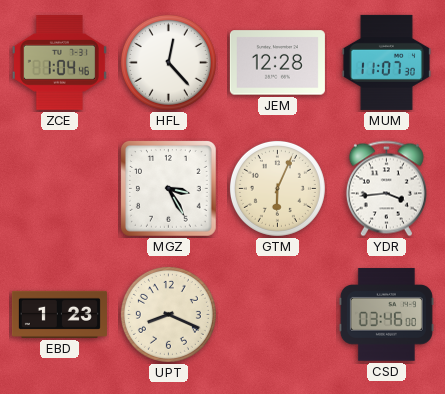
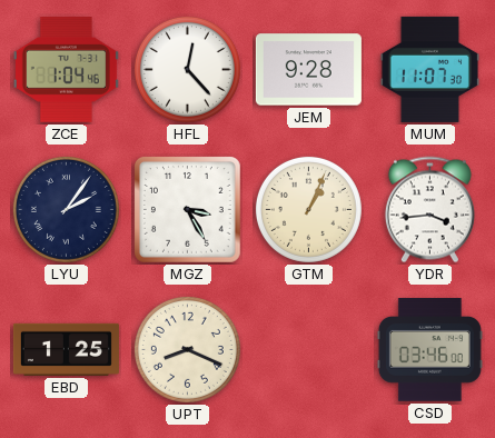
JEM: 12:28 -> 9:28
LYU: none -> 2:06
GTM: 6:04 -> 1:04
EBD: 1:23 -> 1:25
